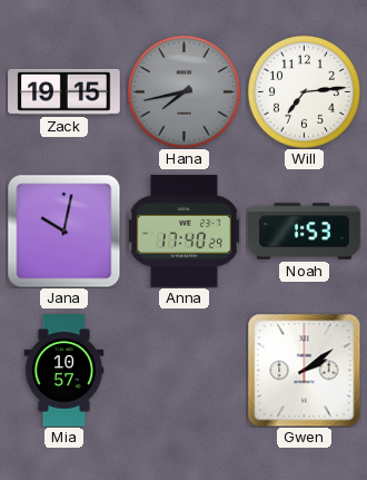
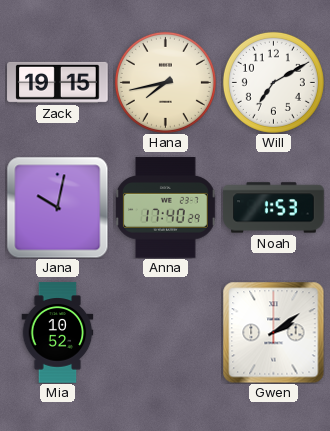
Hana dial: grey -> cream
Will: 7:14 -> 7:10
Mia: 10:57 -> 10:52
